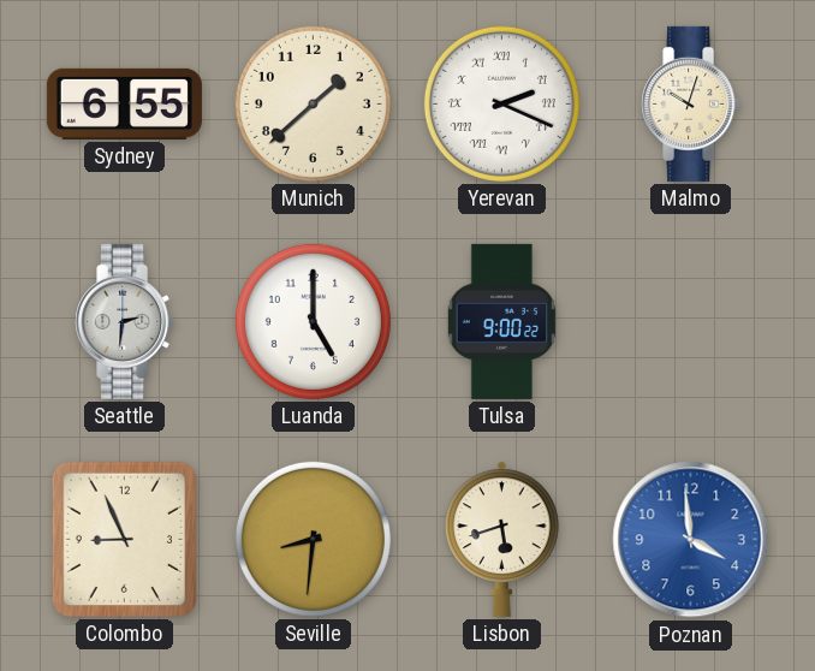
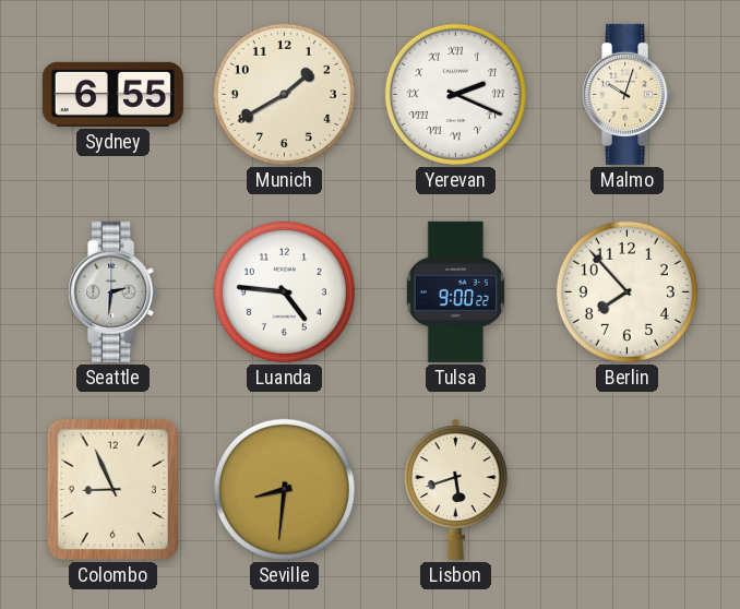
Munich: 1:38 -> 1:40
Luanda: 5:00 -> 4:46
Berlin: none -> 7:53
Poznan: 3:59 -> none
